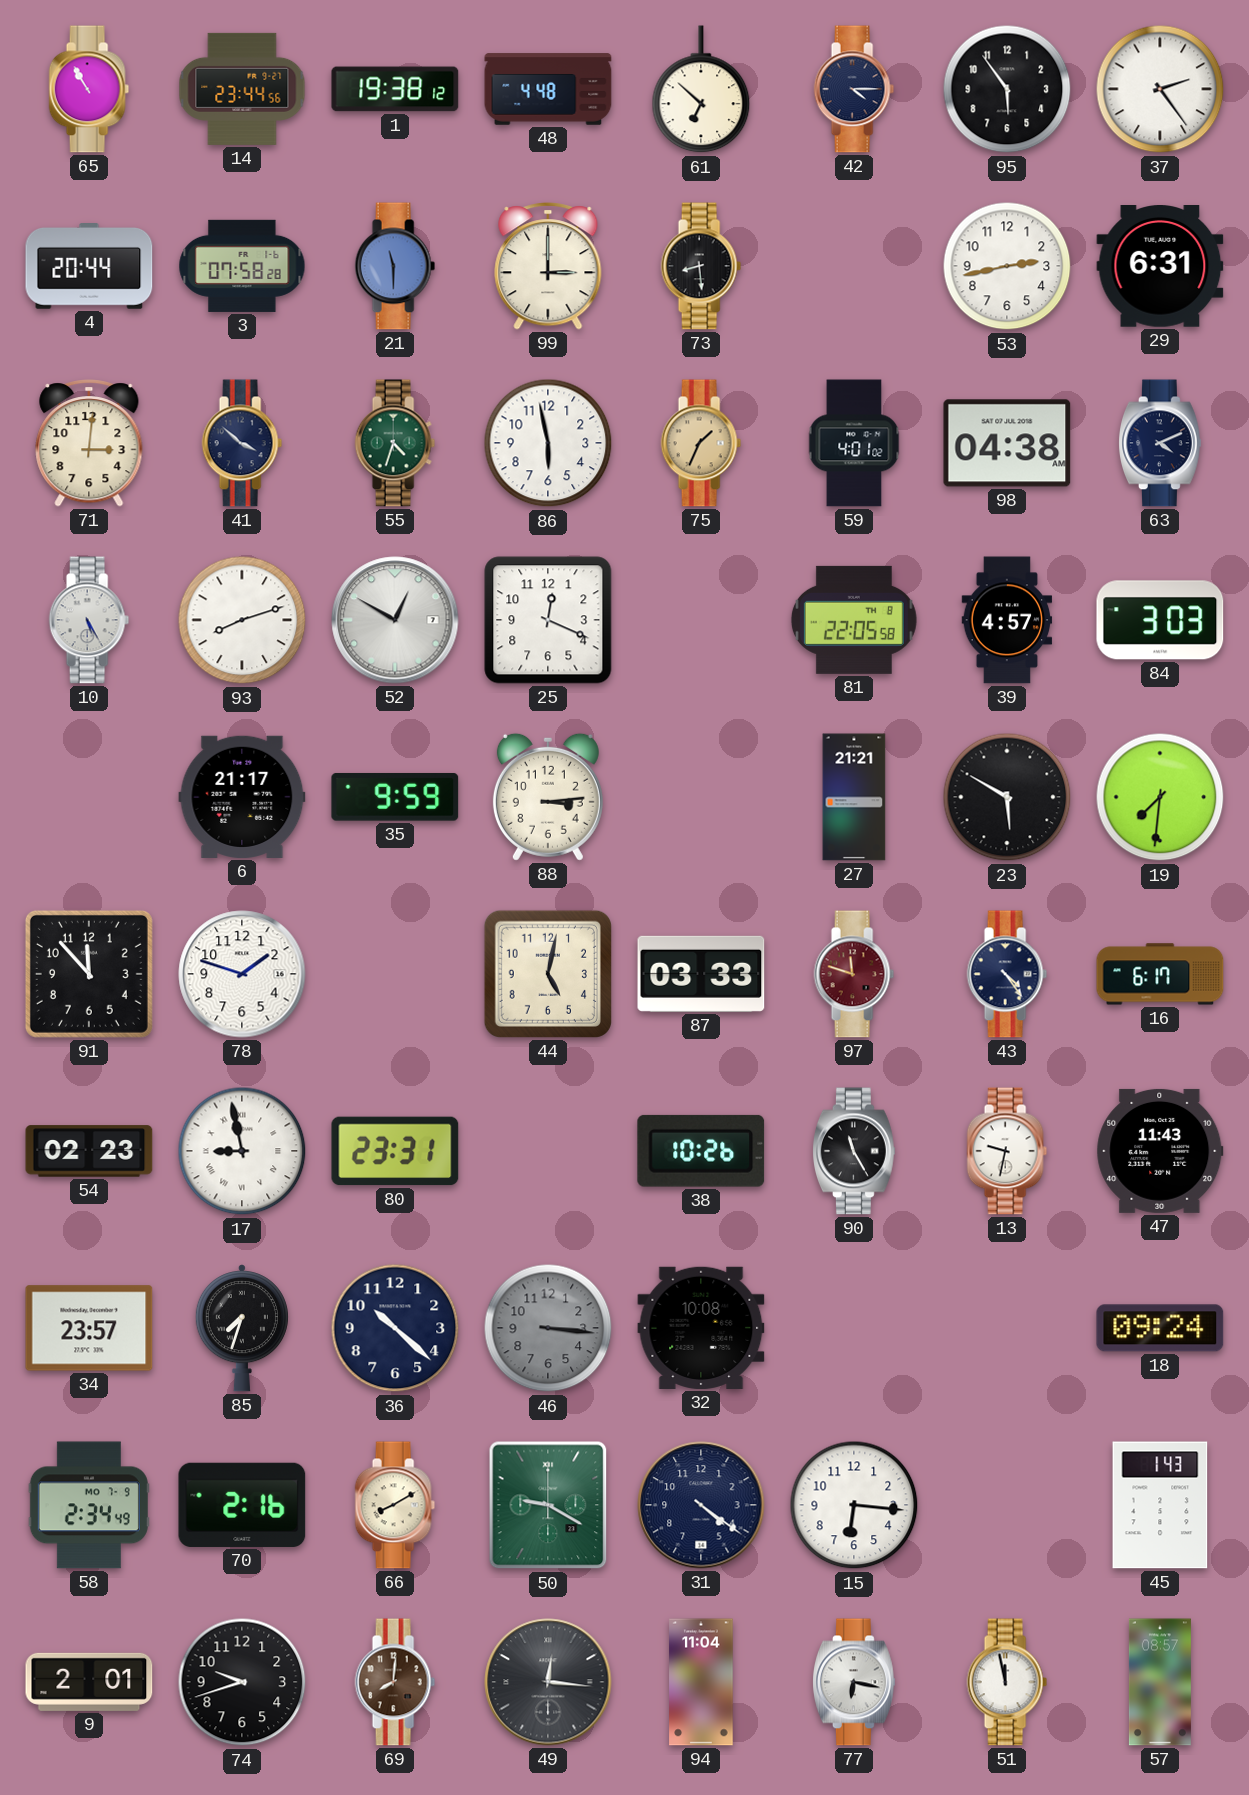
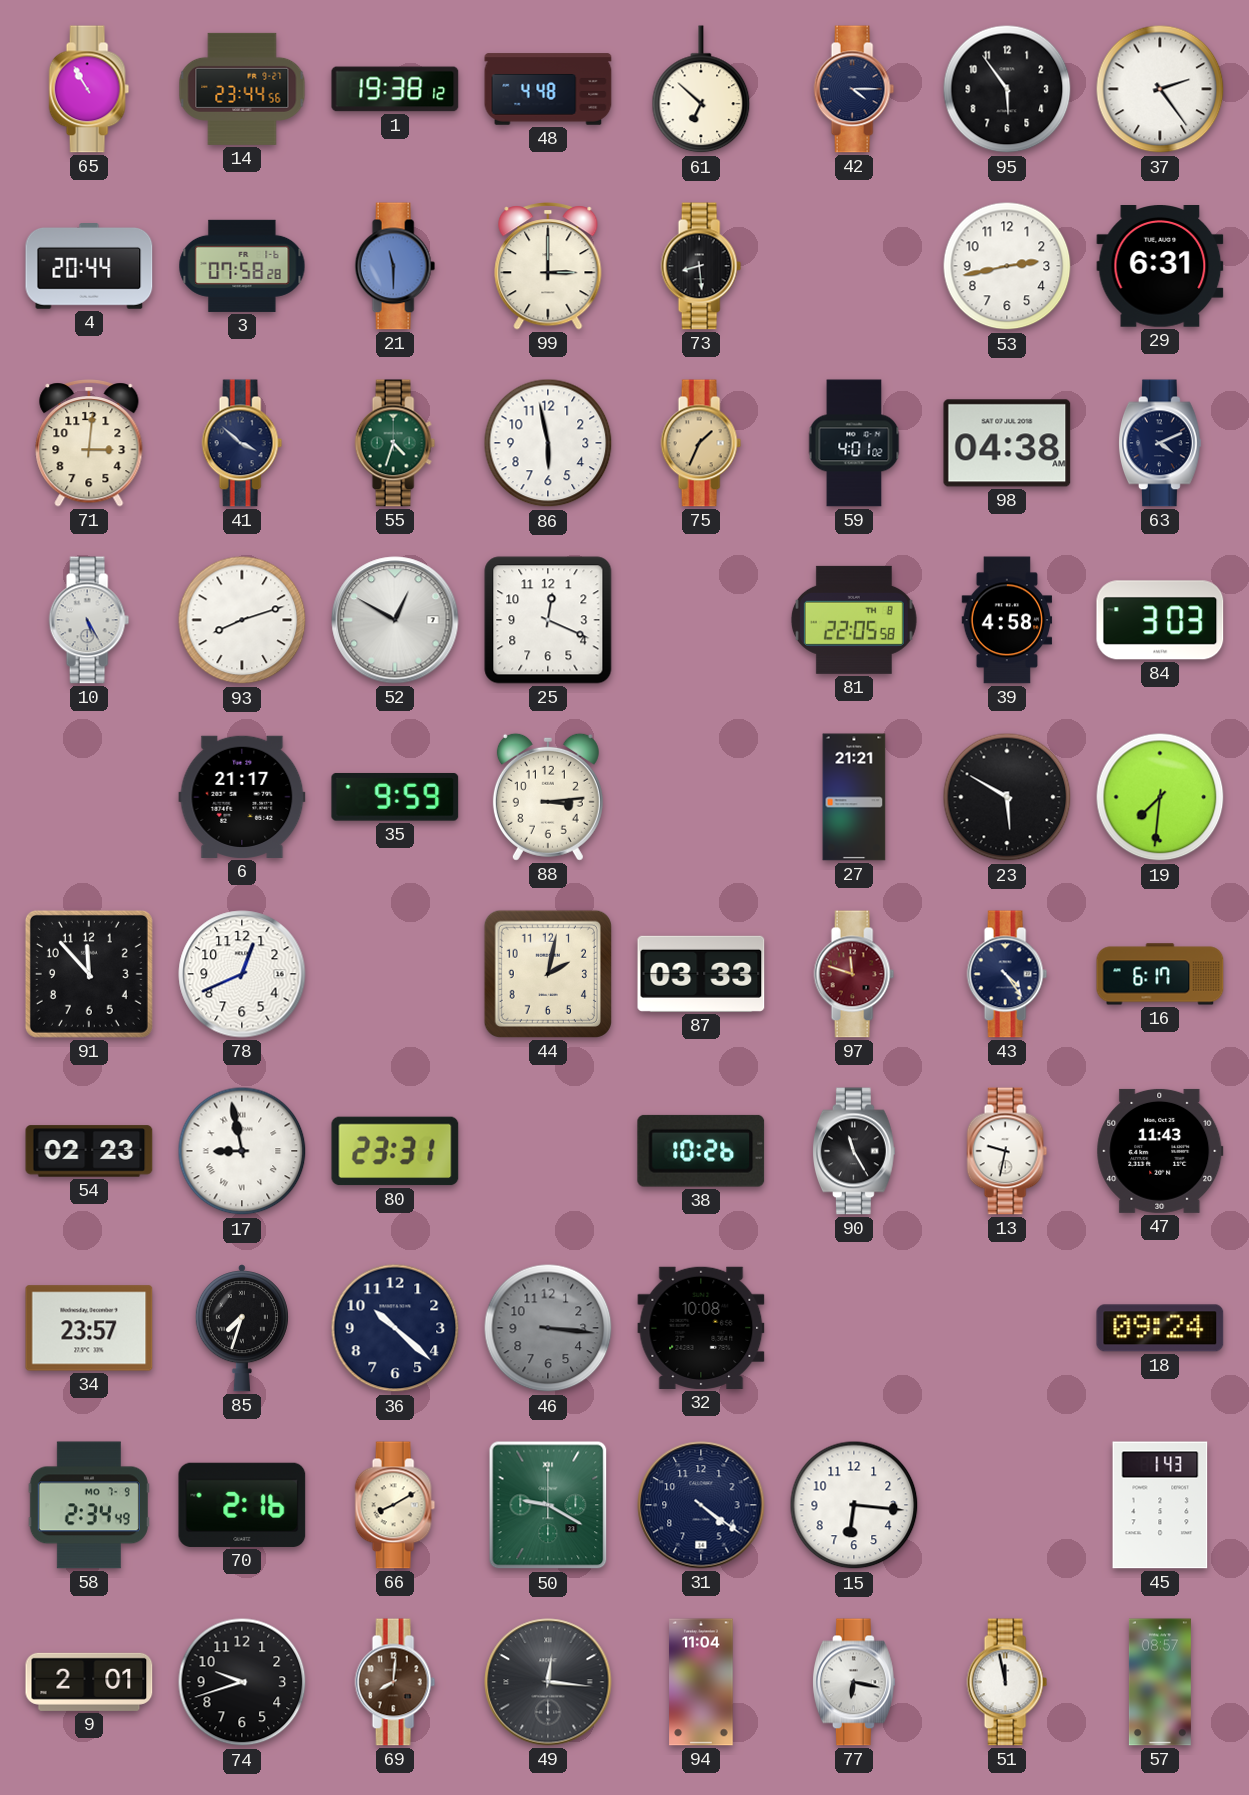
39: 4:57 -> 4:58
78: 1:48 -> 12:41
44: 5:02 -> 2:02
